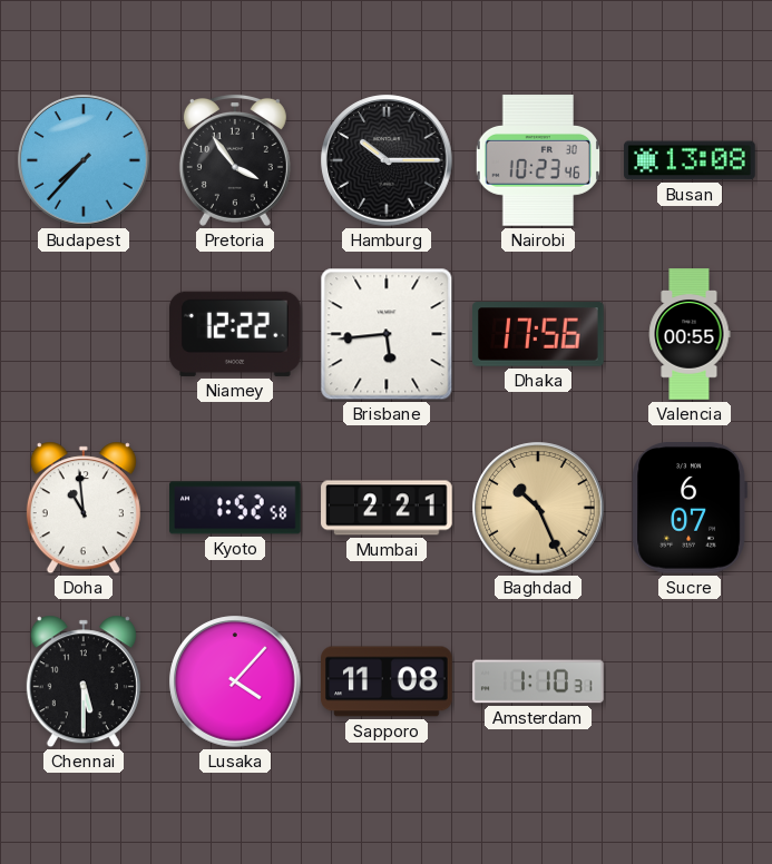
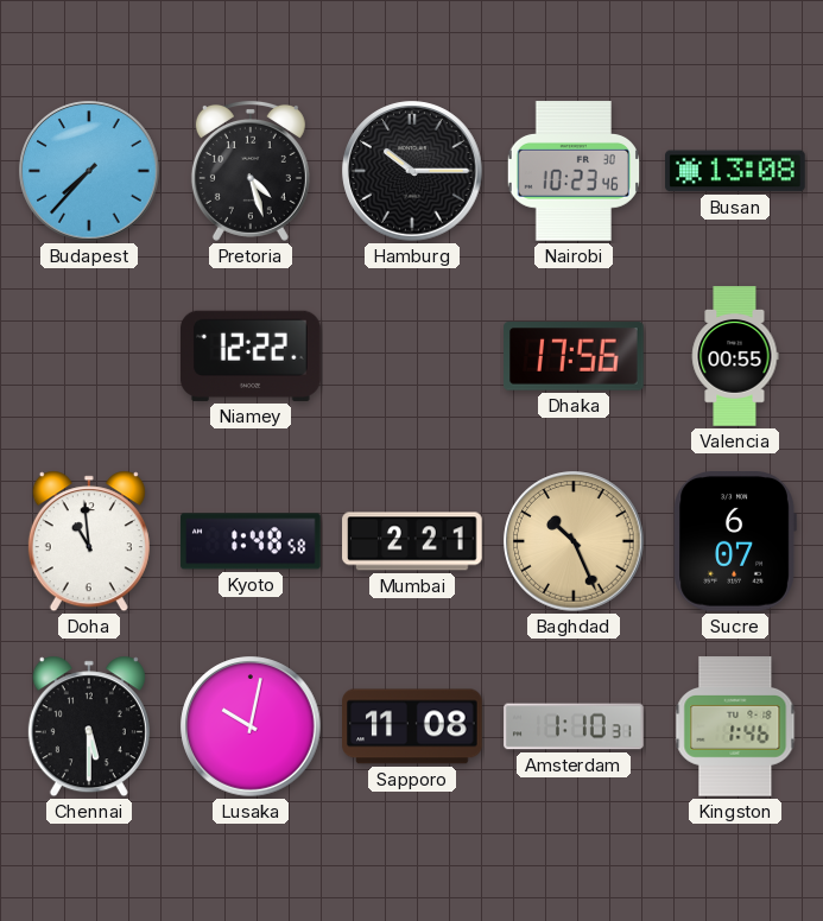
Pretoria: 3:54 -> 4:27
Brisbane: 5:44 -> none
Kyoto: 1:52 -> 1:48
Lusaka: 4:07 -> 10:02
Kingston: none -> 1:46
